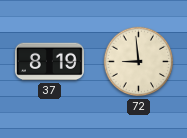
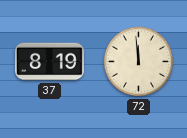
72: 8:59 -> 11:59
